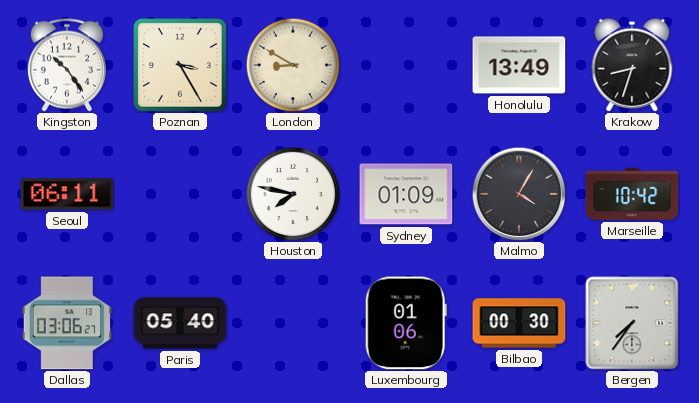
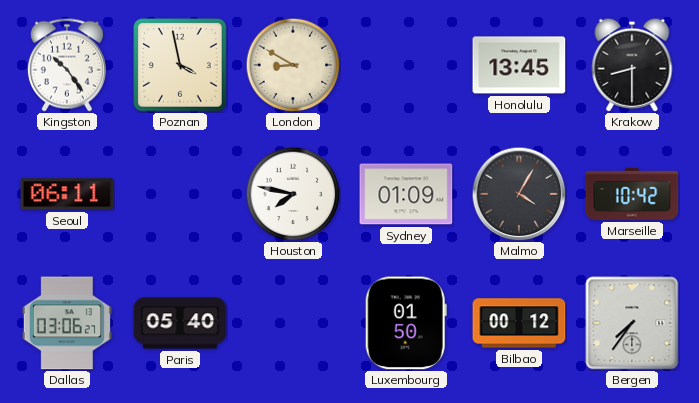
Poznan: 3:25 -> 3:58
Honolulu: 13:49 -> 13:45
Krakow: 8:33 -> 8:30
Luxembourg: 01:06 -> 01:50
Bilbao: 00:30 -> 00:12
